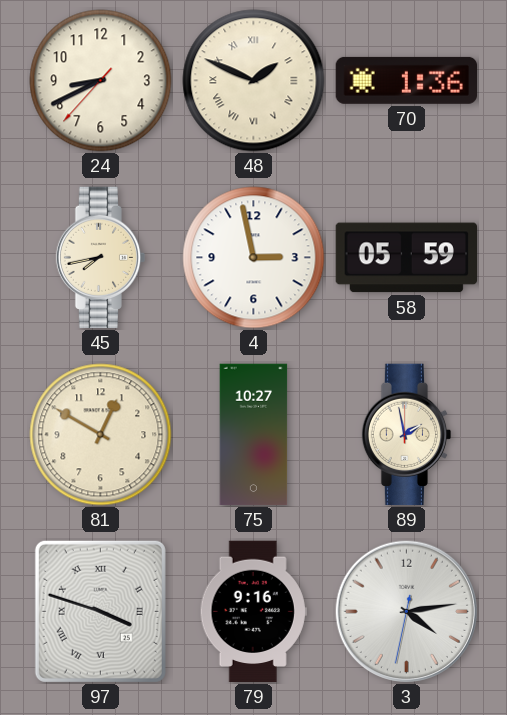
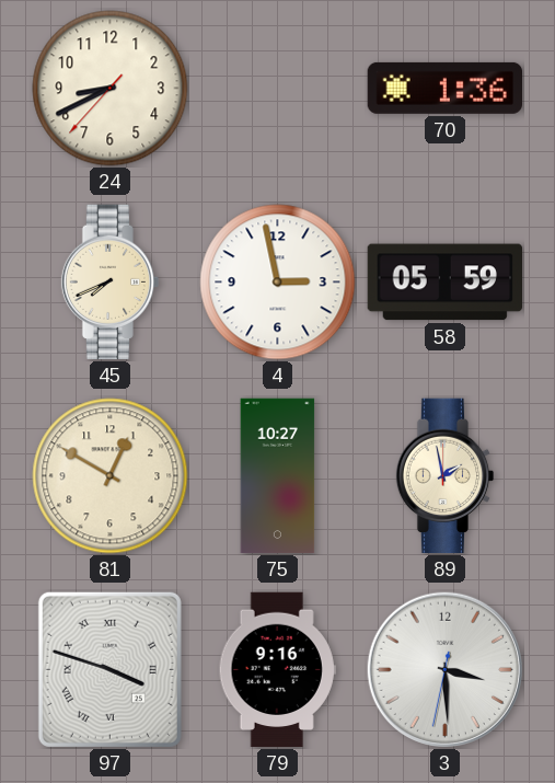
48: 1:49 -> none
45: 7:43 -> 7:41
3: 4:13 -> 3:29
